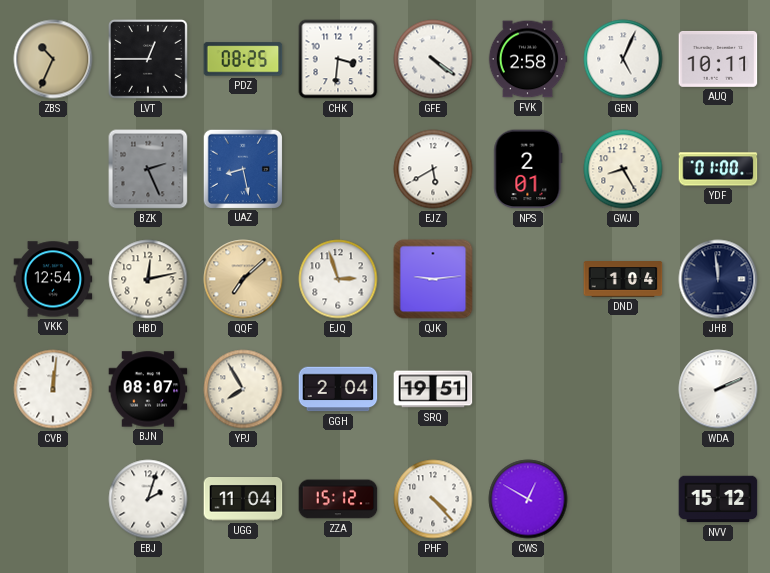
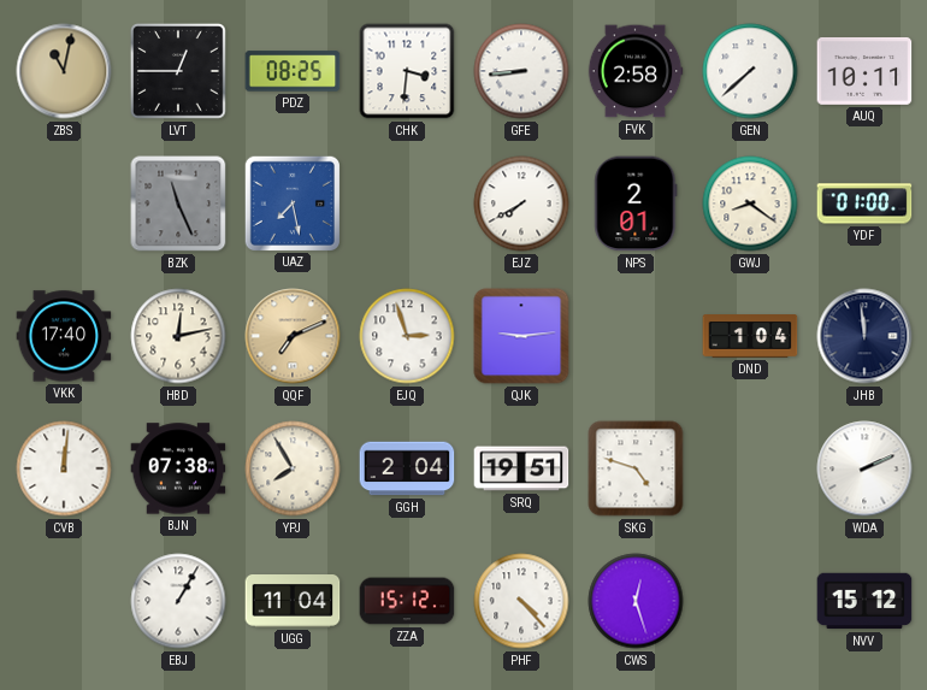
ZBS: 10:34 -> 11:02
GFE: 4:21 -> 8:44
GEN: 5:04 -> 7:38
BZK: 2:26 -> 11:26
UAZ: 8:28 -> 7:28
EJZ: 5:40 -> 7:40
GWJ: 8:25 -> 8:21
VKK: 12:54 -> 17:40
QQF: 7:08 -> 7:11
BJN: 08:07 -> 07:38
SKG: none -> 4:48
EBJ: 2:03 -> 1:05
CWS: 12:50 -> 12:27
